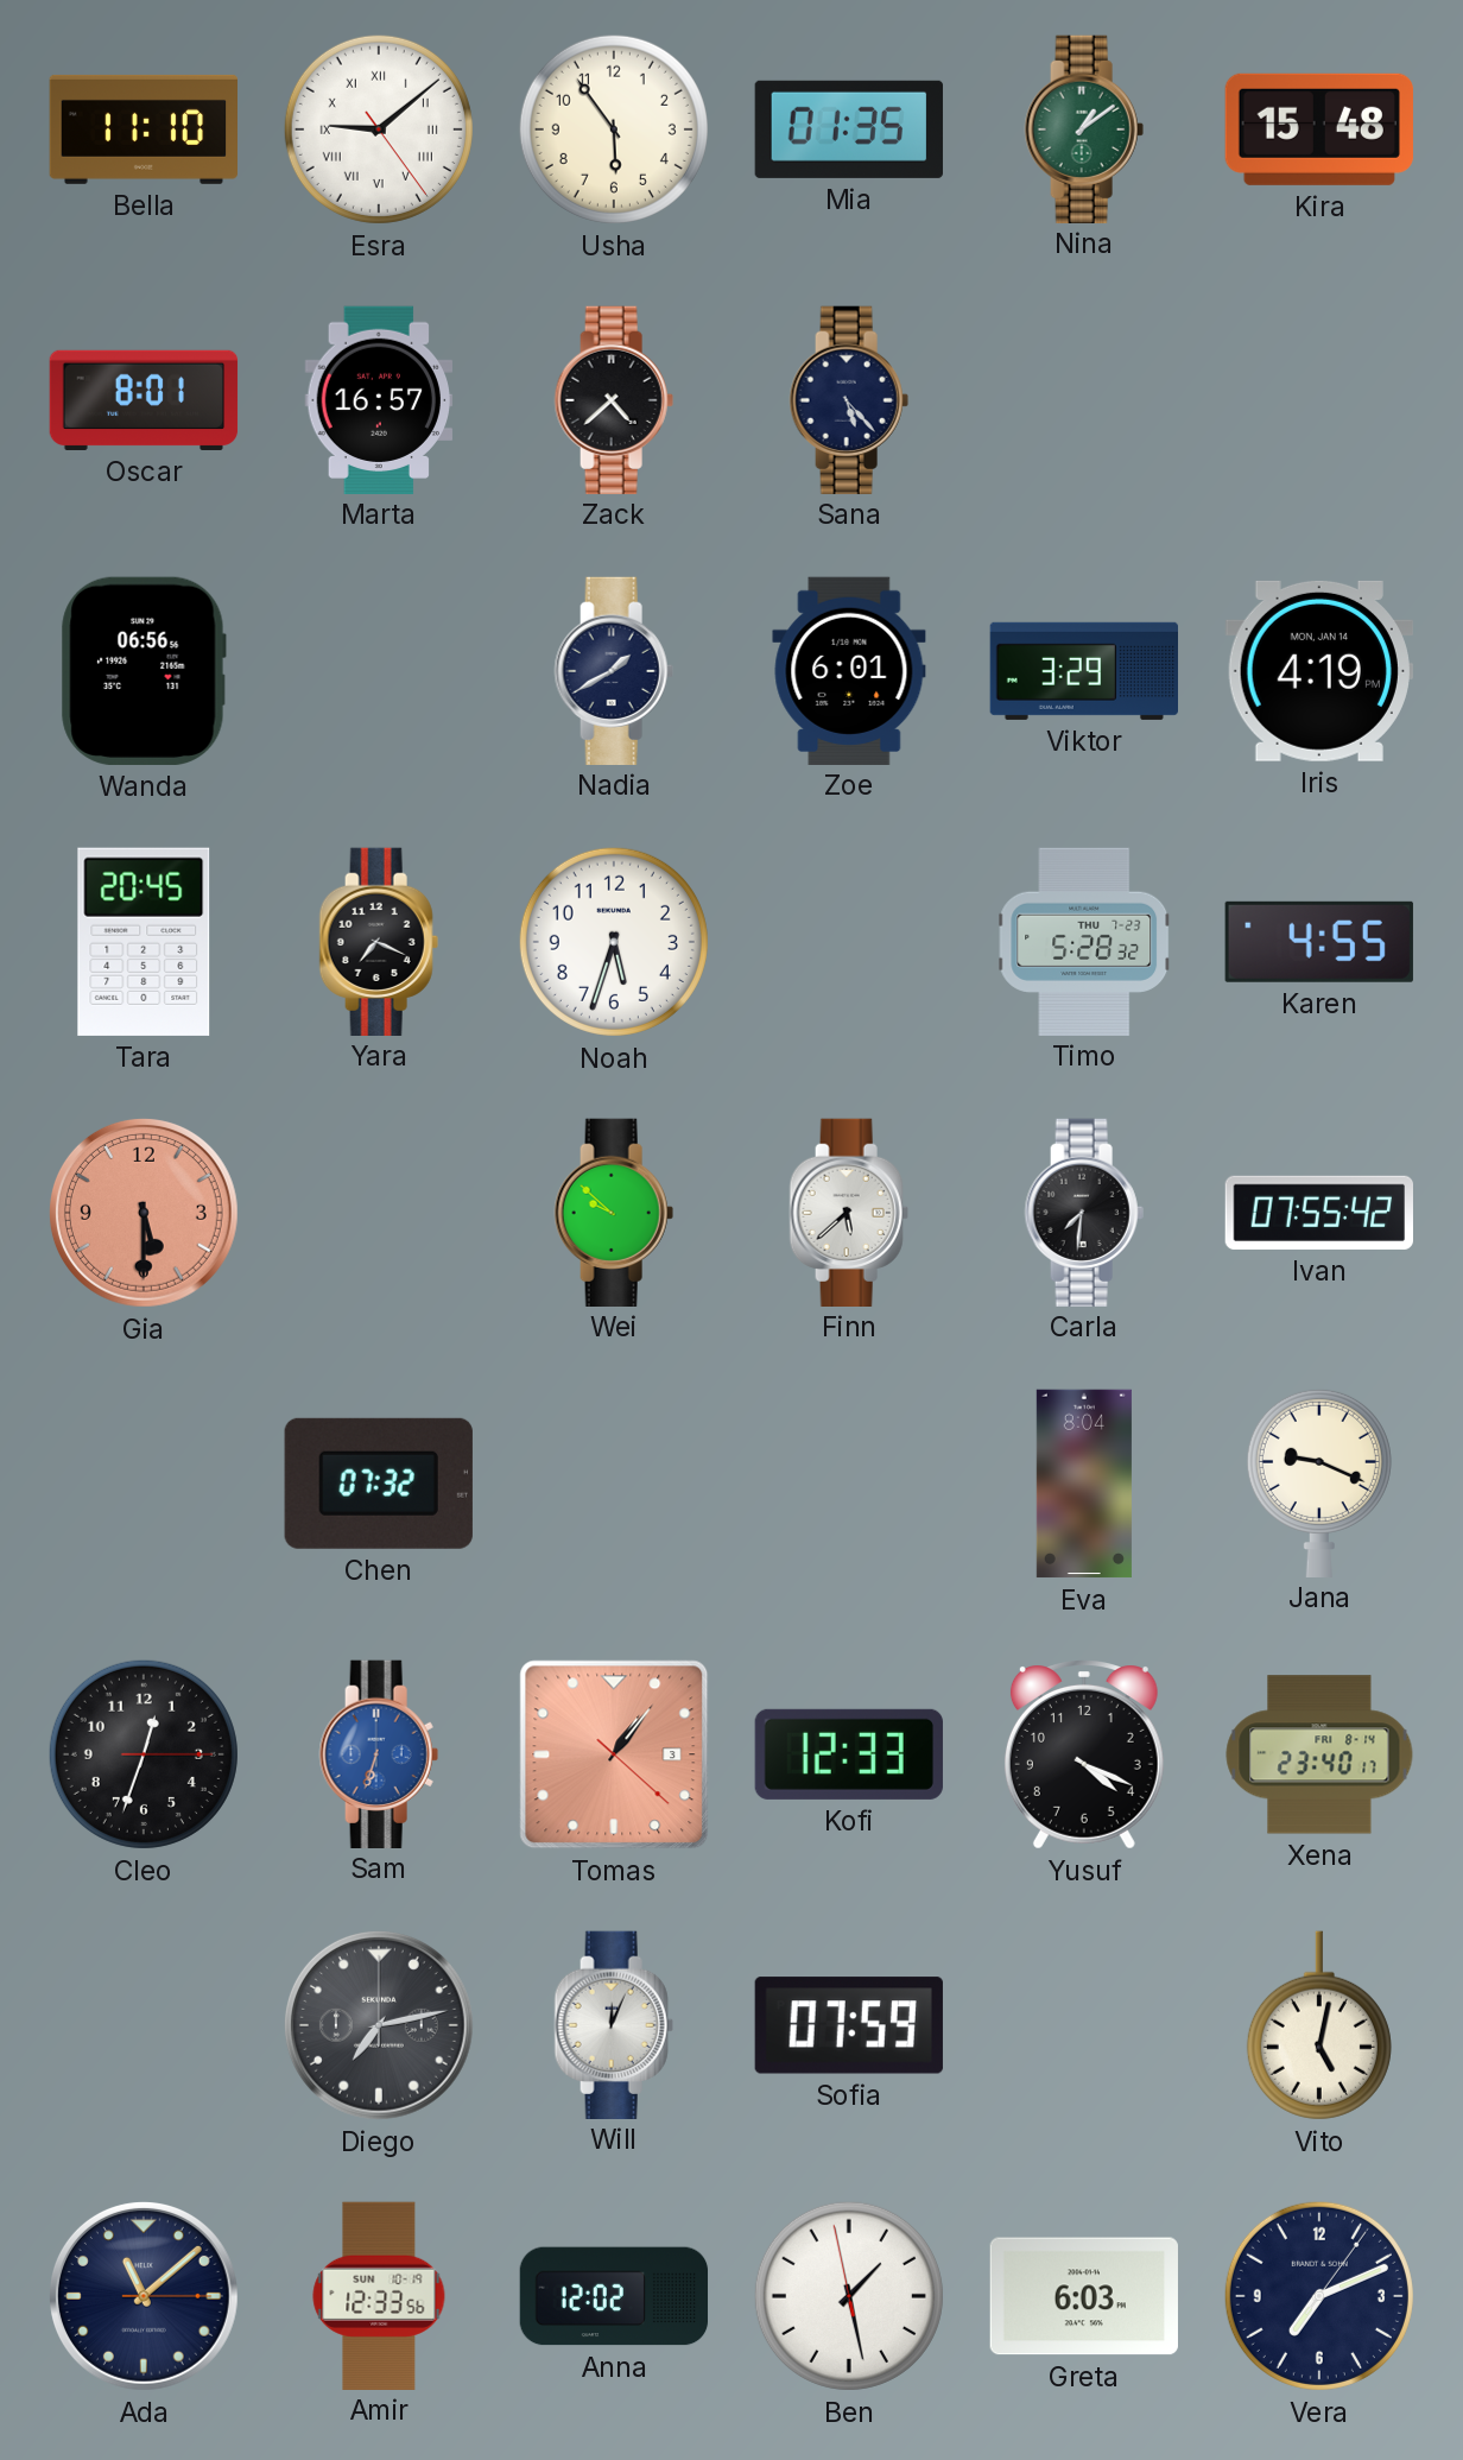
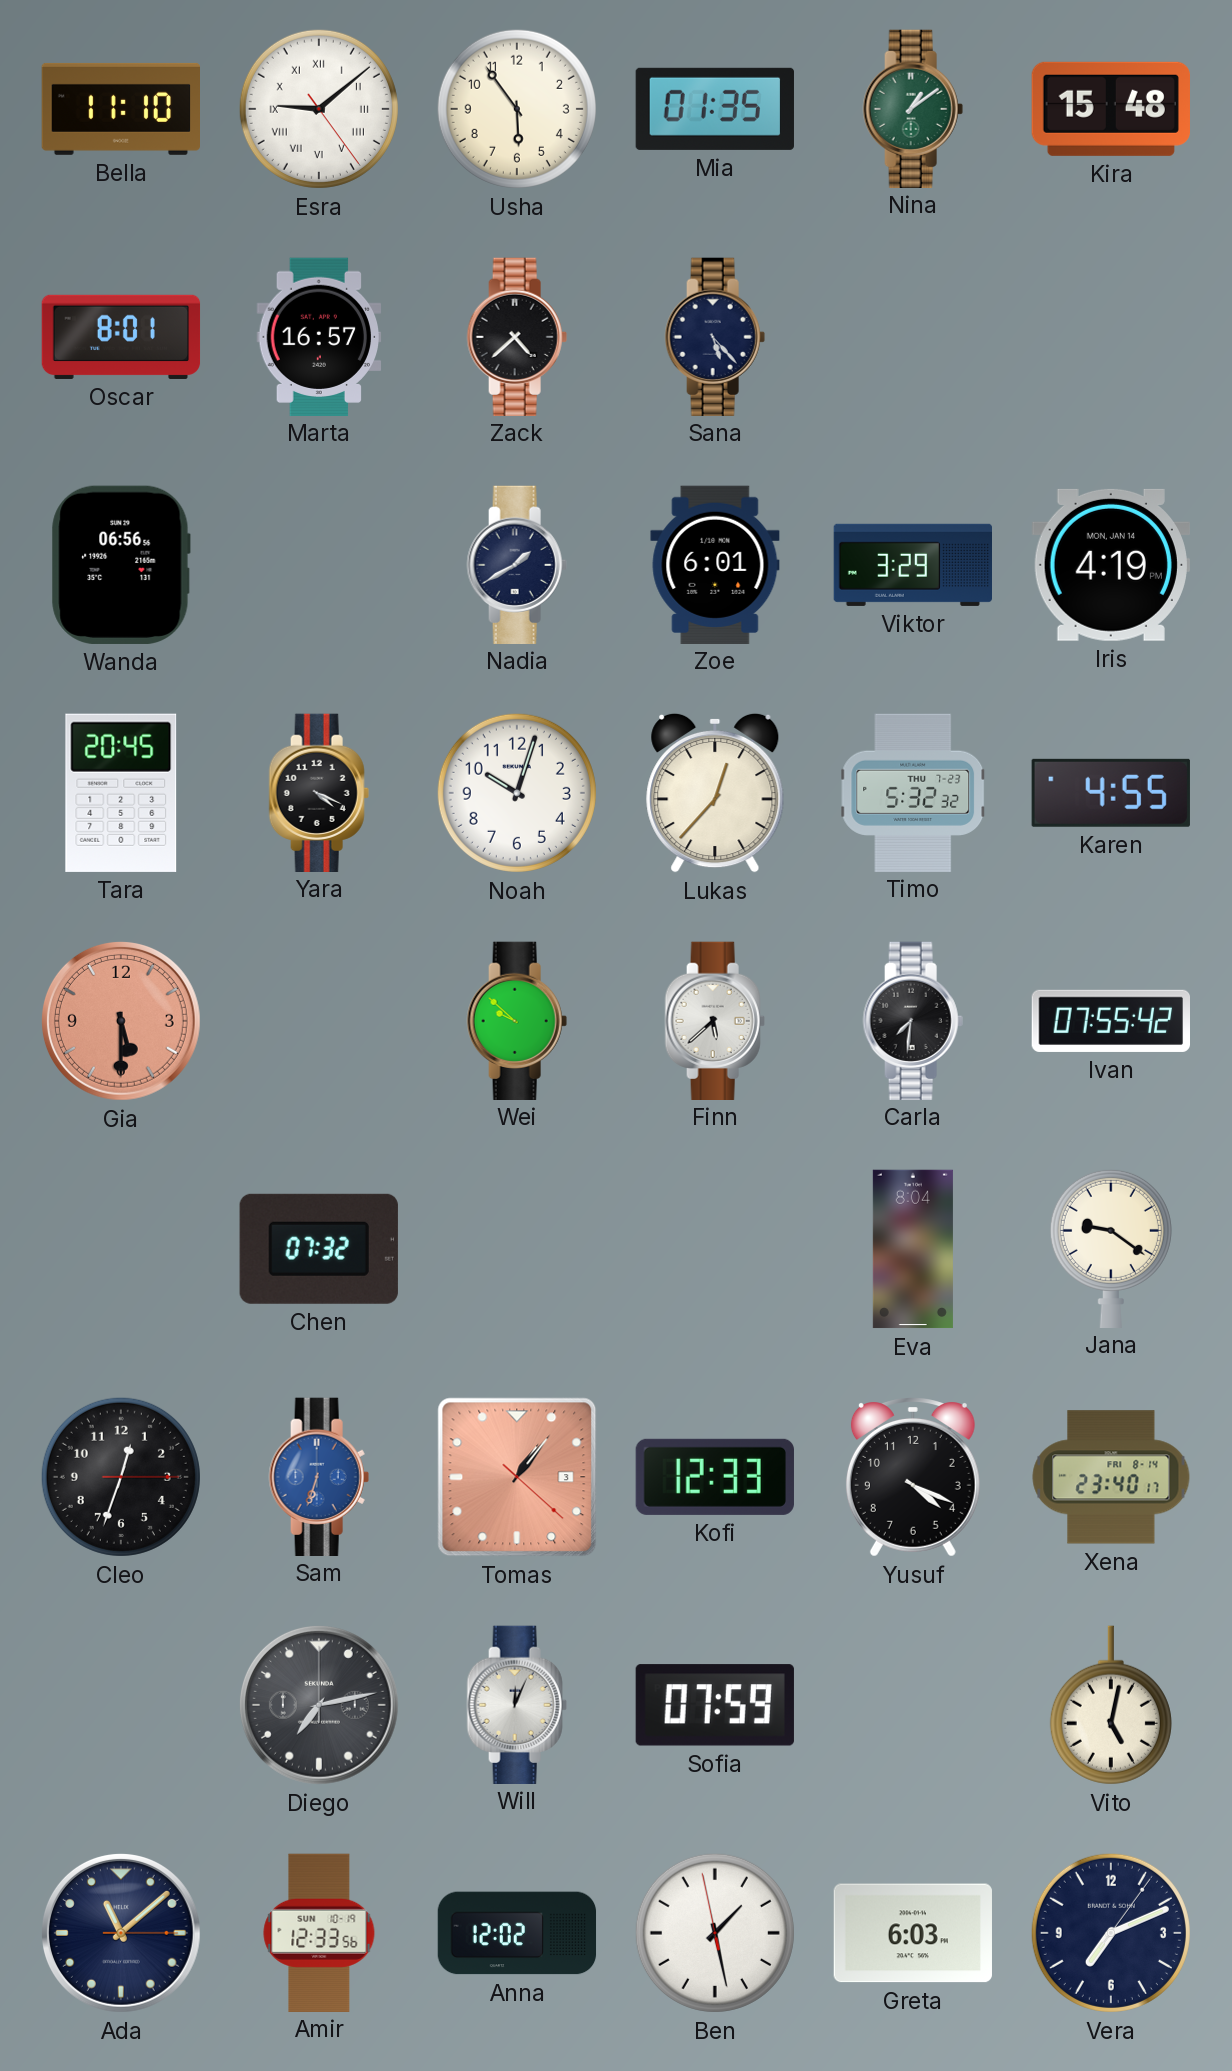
Yara: 7:19 -> 4:19
Noah: 5:33 -> 10:03
Lukas: none -> 12:37
Timo: 5:28 -> 5:32
Jana: 9:19 -> 9:21
